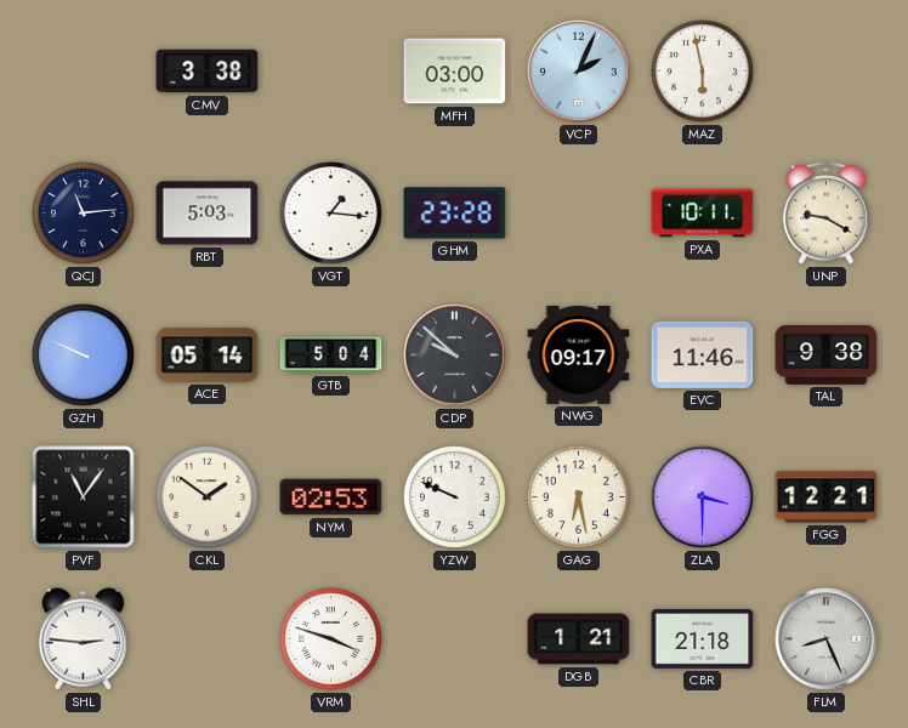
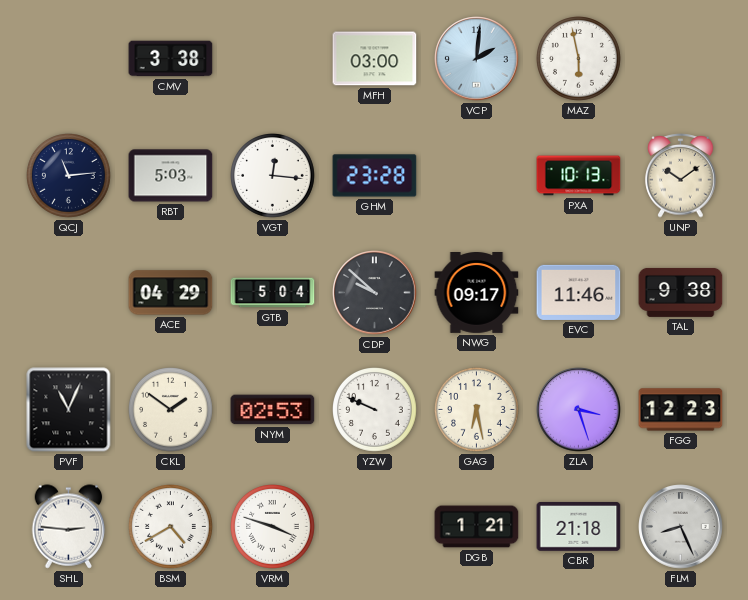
VCP: 2:04 -> 2:01
VGT: 1:16 -> 12:16
PXA: 10:11 -> 10:13
UNP: 9:20 -> 10:09
GZH: 9:49 -> none
ACE: 05:14 -> 04:29
PVF: 11:06 -> 11:04
ZLA: 3:30 -> 3:27
FGG: 12:21 -> 12:23
BSM: none -> 4:40
